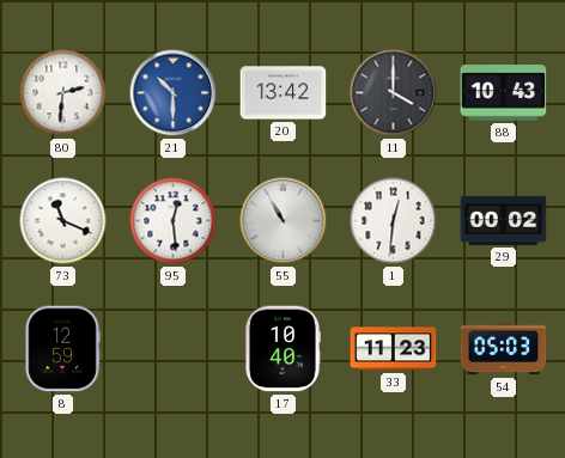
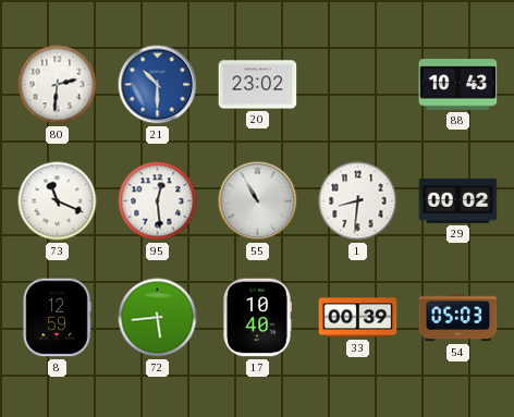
20: 13:42 -> 23:02
11: 4:00 -> none
1: 12:31 -> 8:31
72: none -> 5:44
33: 11:23 -> 00:39
